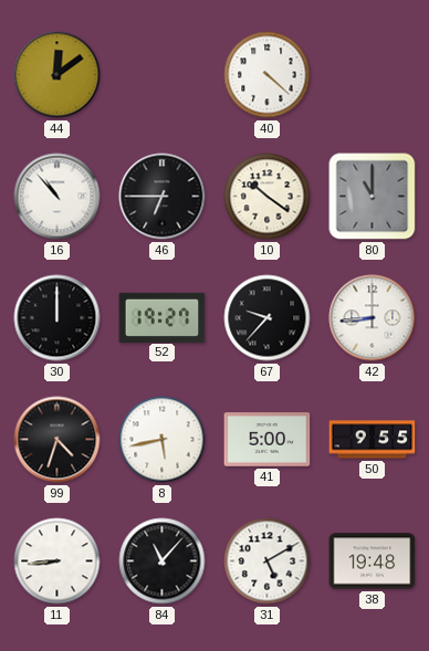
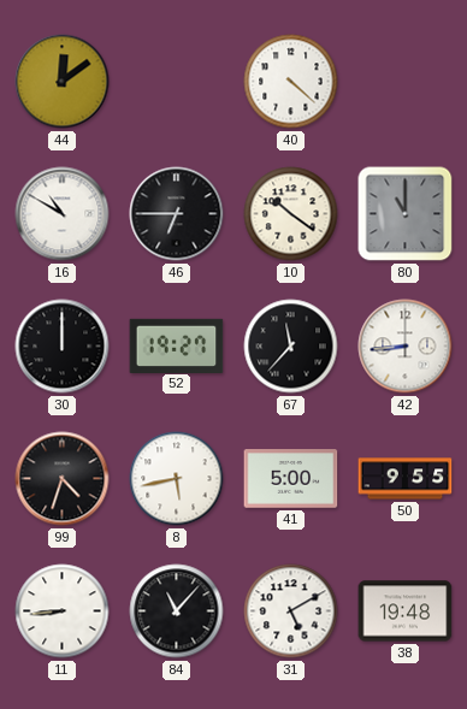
16: 10:53 -> 10:50
67: 9:37 -> 11:37
